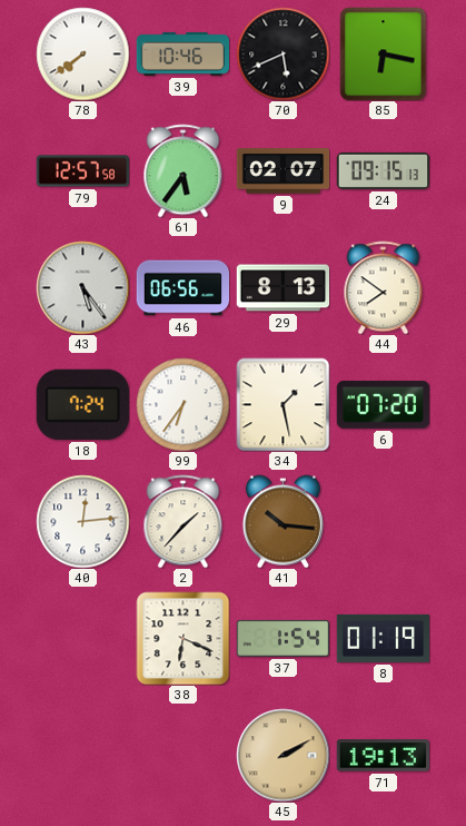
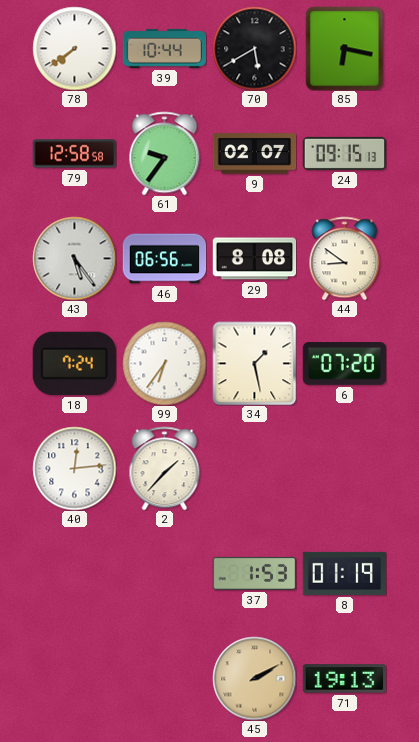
39: 10:46 -> 10:44
70: 5:41 -> 5:40
79: 12:57 -> 12:58
61: 5:36 -> 9:36
29: 8:13 -> 8:08
44: 7:51 -> 8:51
41: 10:16 -> none
38: 6:19 -> none
37: 1:54 -> 1:53
